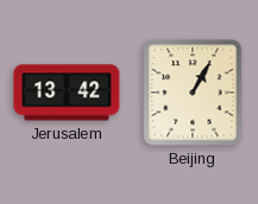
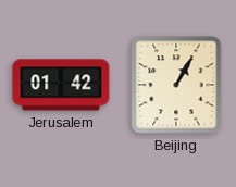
Jerusalem: 13:42 -> 01:42
